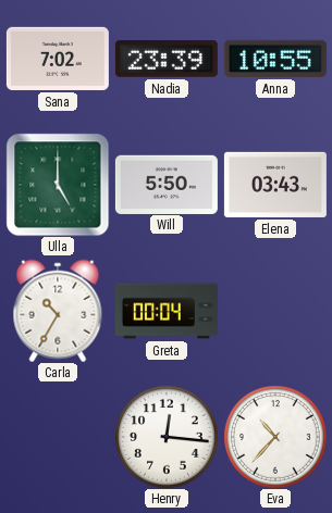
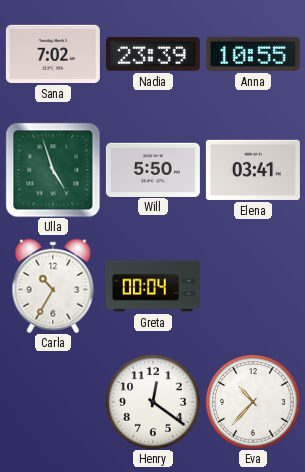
Ulla: 5:00 -> 4:57
Elena: 03:43 -> 03:41
Henry: 12:16 -> 12:21
